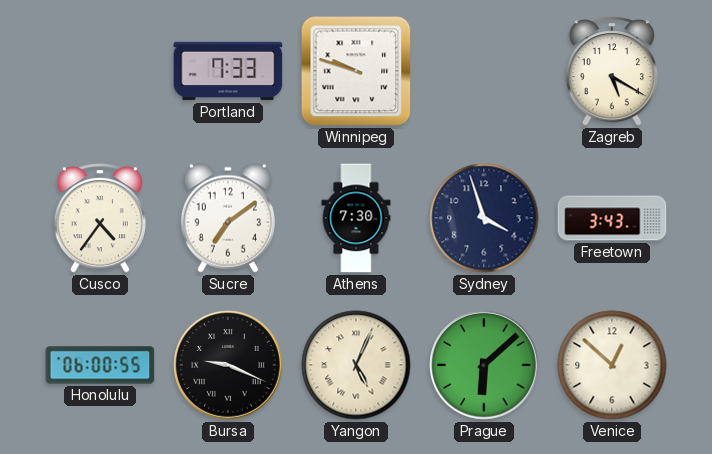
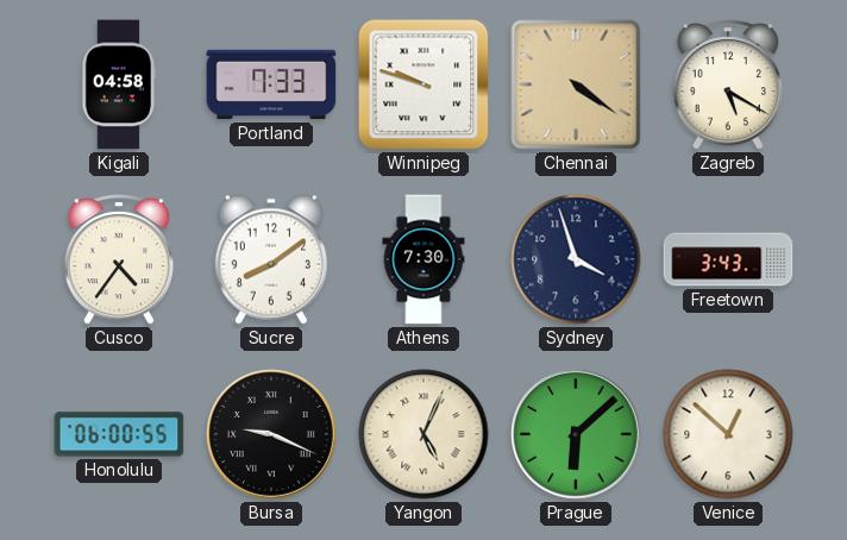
Kigali: none -> 04:58
Chennai: none -> 4:21
Sucre: 7:09 -> 8:09
